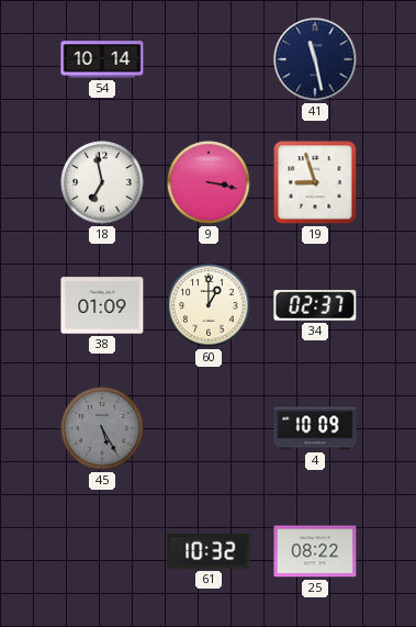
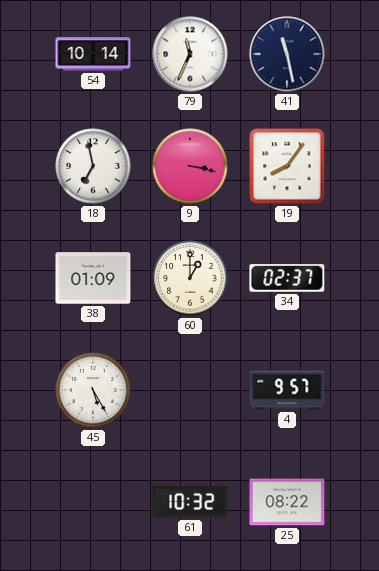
79: none -> 11:34
19: 8:57 -> 8:06
45 dial: grey -> white
4: 10:09 -> 9:57
